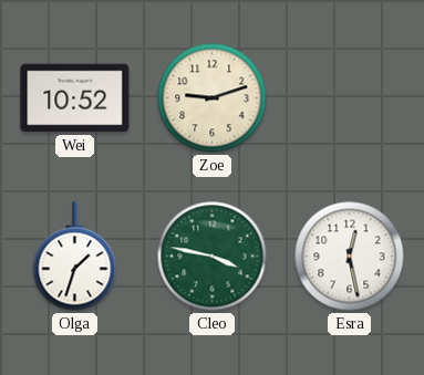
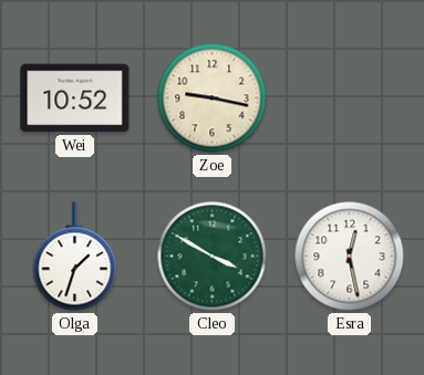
Zoe: 9:12 -> 9:17
Cleo: 3:47 -> 3:50
